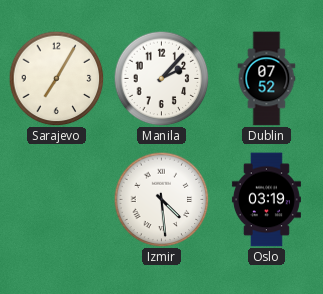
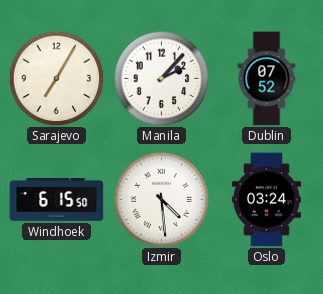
Windhoek: none -> 6:15
Oslo: 03:19 -> 03:24
